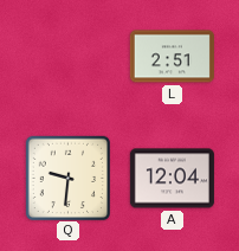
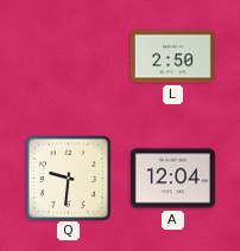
L: 2:51 -> 2:50
